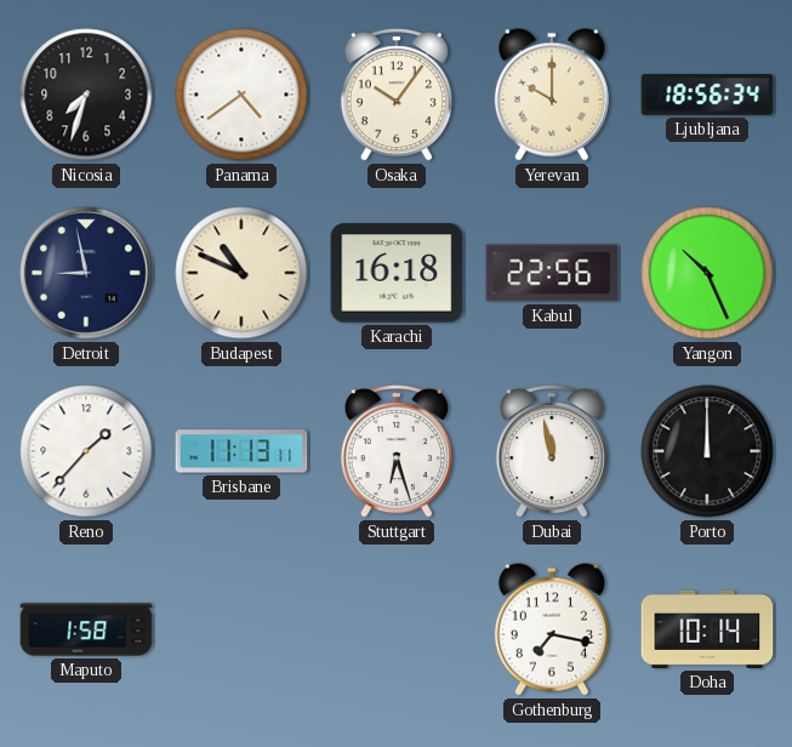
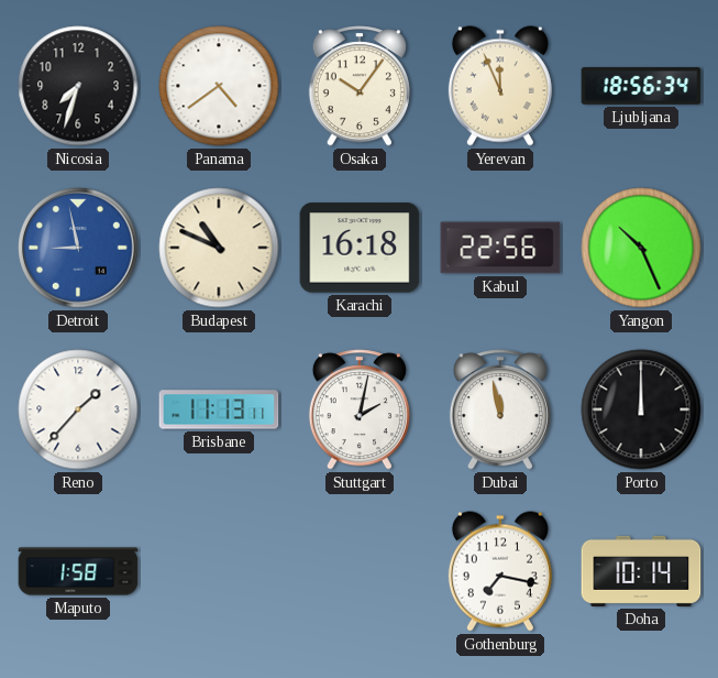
Yerevan: 10:00 -> 11:56
Detroit dial: navy -> blue
Stuttgart: 6:27 -> 2:02
